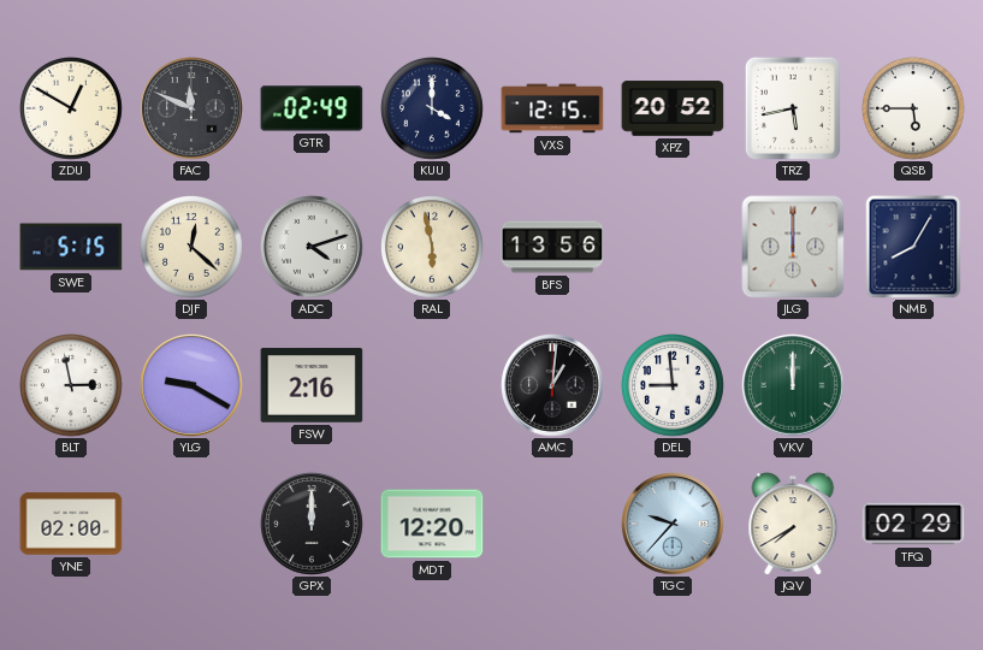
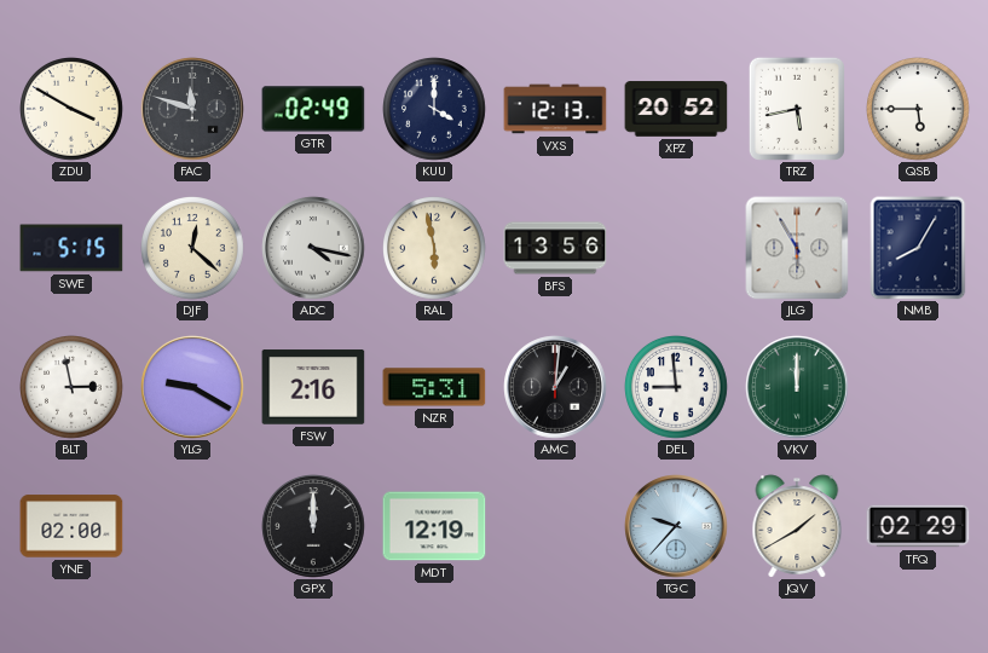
ZDU: 12:50 -> 3:50
FAC: 11:49 -> 11:48
VXS: 12:15 -> 12:13
ADC: 4:12 -> 4:17
JLG: 12:00 -> 5:55
NZR: none -> 5:31
MDT: 12:20 -> 12:19
JQV: 7:40 -> 1:40
